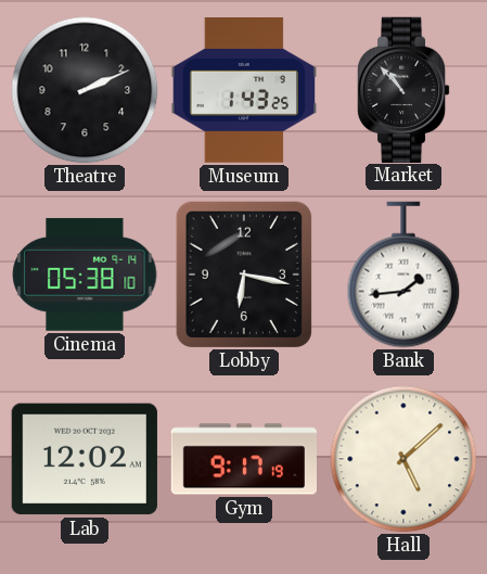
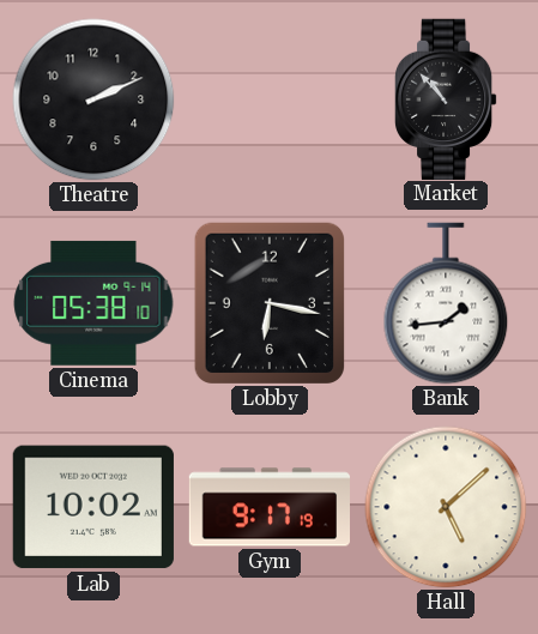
Museum: 1:43 -> none
Lab: 12:02 -> 10:02
